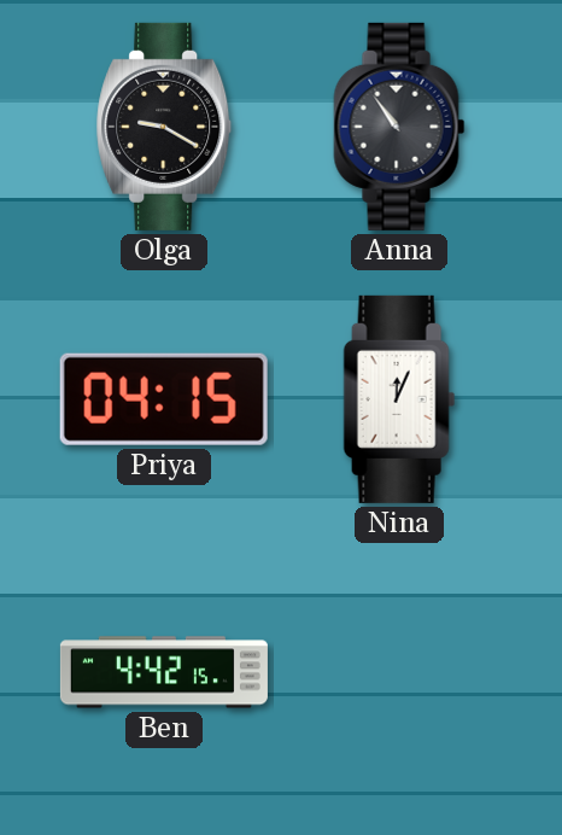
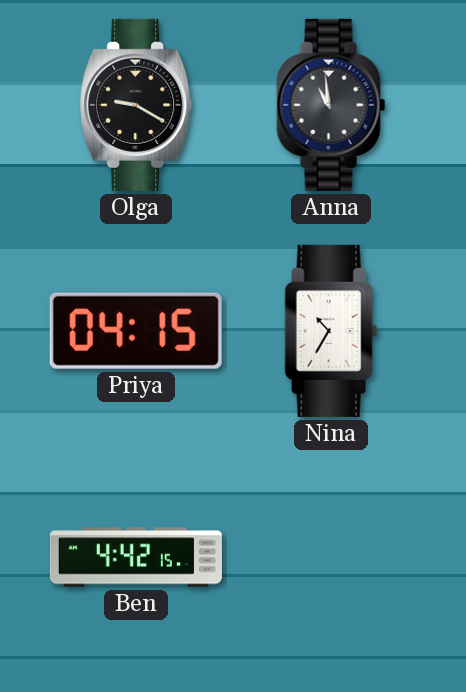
Anna: 10:54 -> 10:59
Nina: 12:04 -> 10:35
